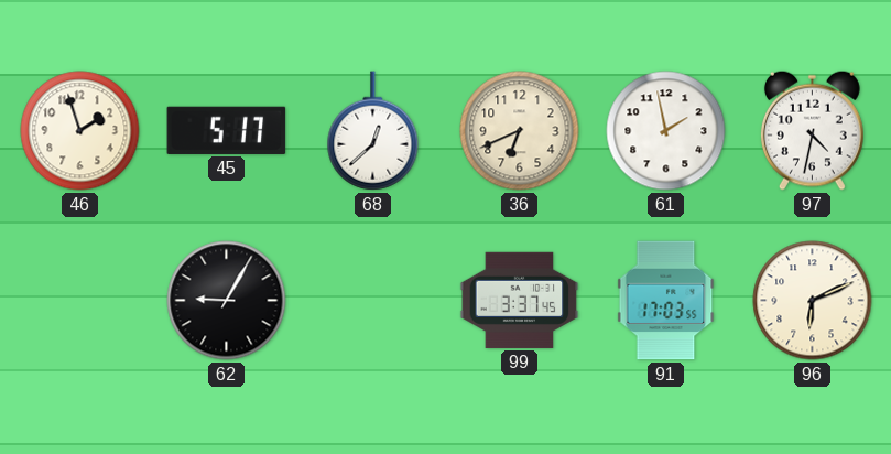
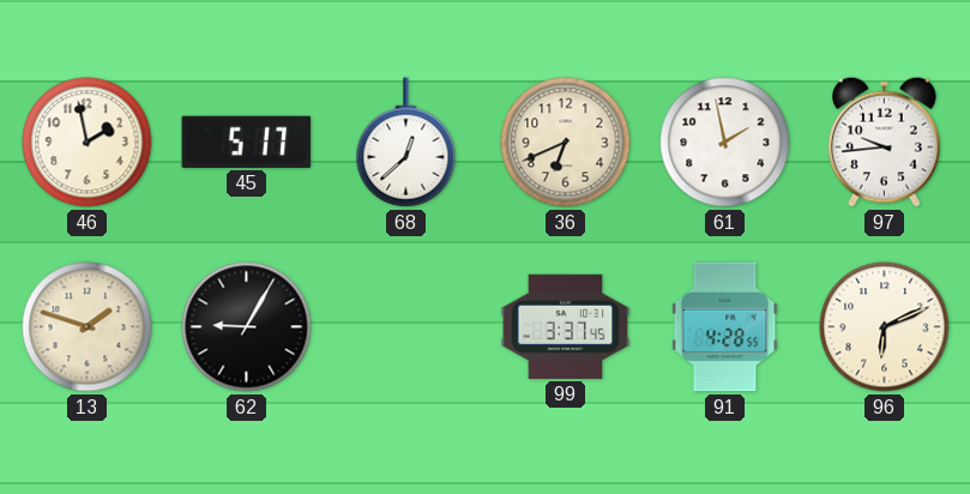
46: 1:57 -> 1:58
97: 4:32 -> 9:44
13: none -> 1:48
91: 17:03 -> 4:28
